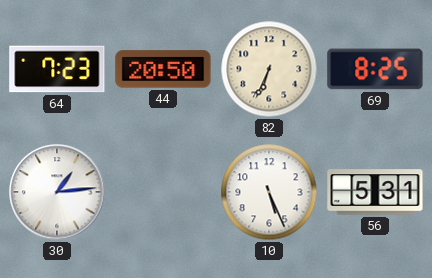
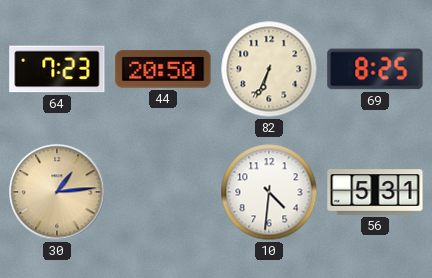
30 dial: white -> champagne
10: 5:26 -> 4:31
